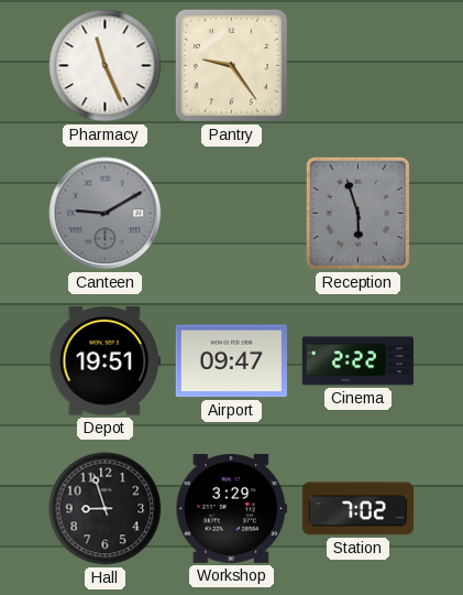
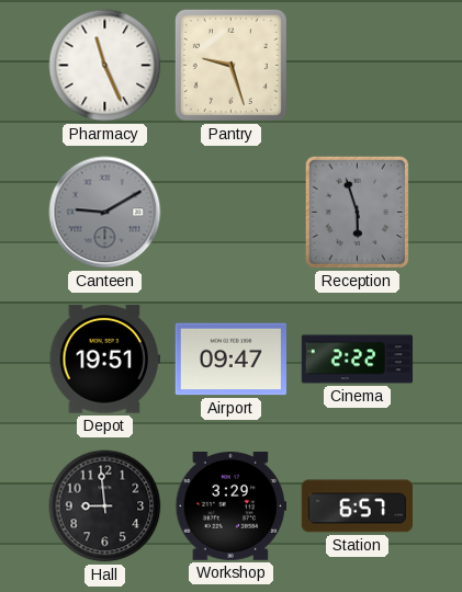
Pantry: 9:24 -> 9:27
Hall: 8:57 -> 8:59
Station: 7:02 -> 6:57
